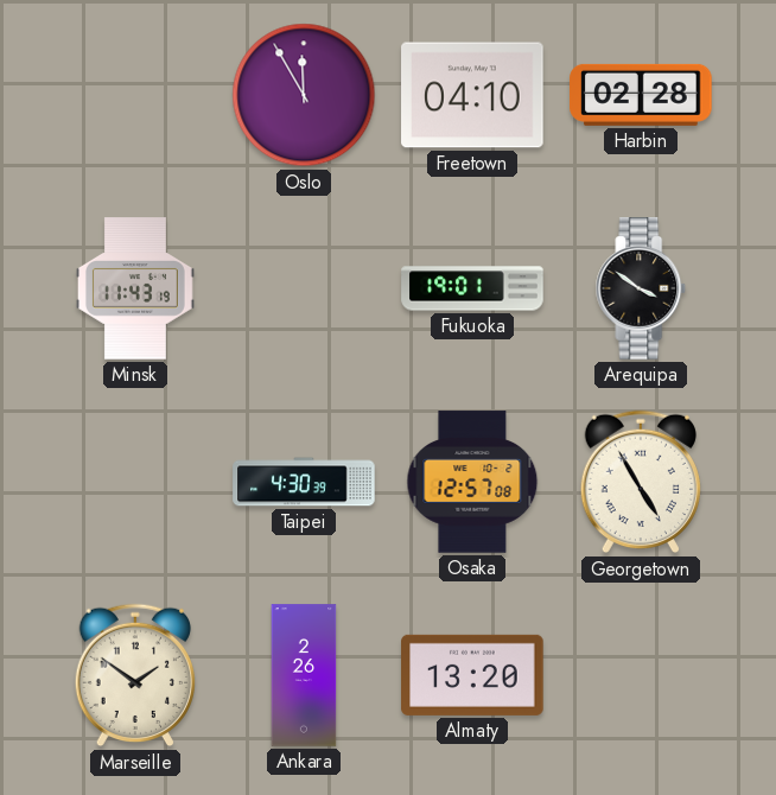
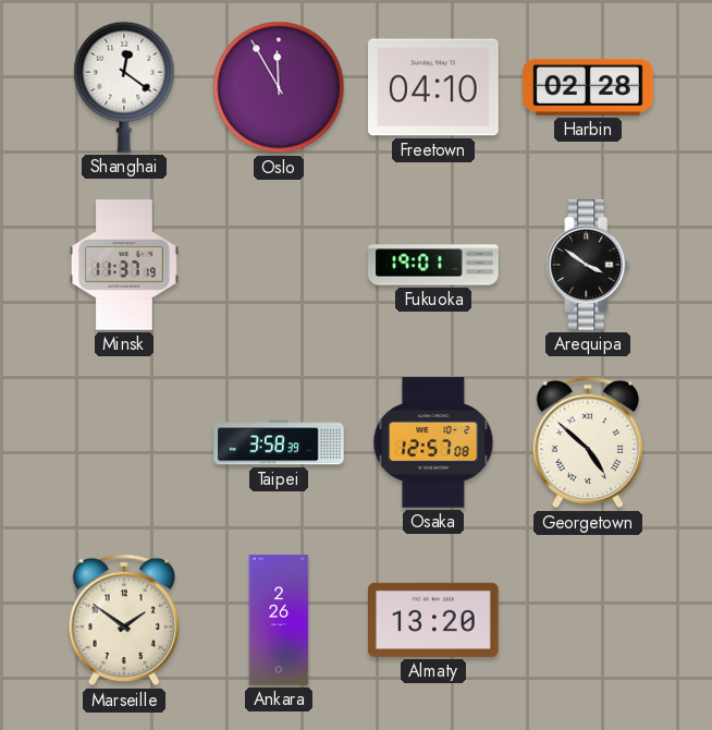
Shanghai: none -> 12:21
Minsk: 11:43 -> 11:37
Taipei: 4:30 -> 3:58
Georgetown: 4:55 -> 4:52
